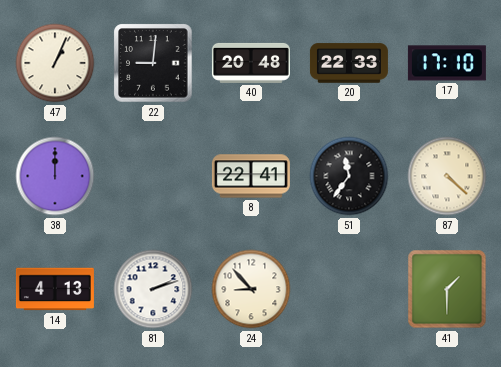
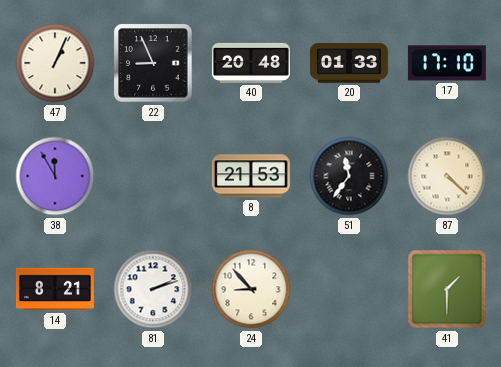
22: 9:01 -> 8:56
20: 22:33 -> 01:33
38: 12:00 -> 11:55
8: 22:41 -> 21:53
14: 4:13 -> 8:21
